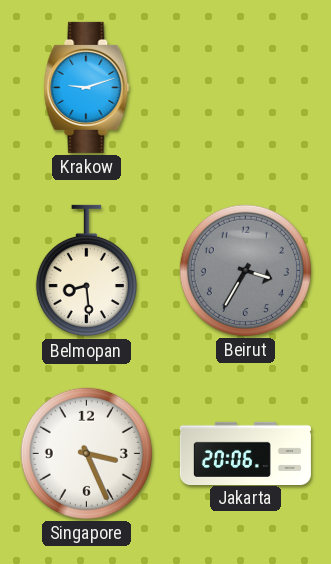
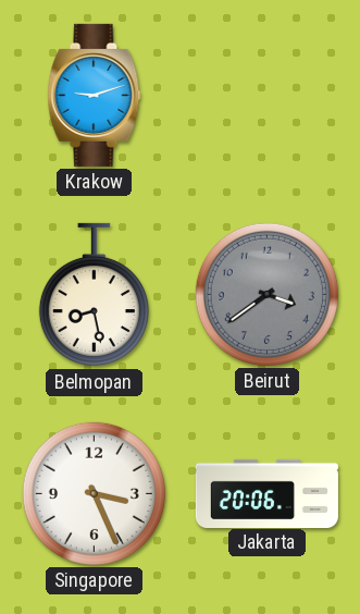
Belmopan: 8:29 -> 8:28
Beirut: 3:35 -> 3:39
